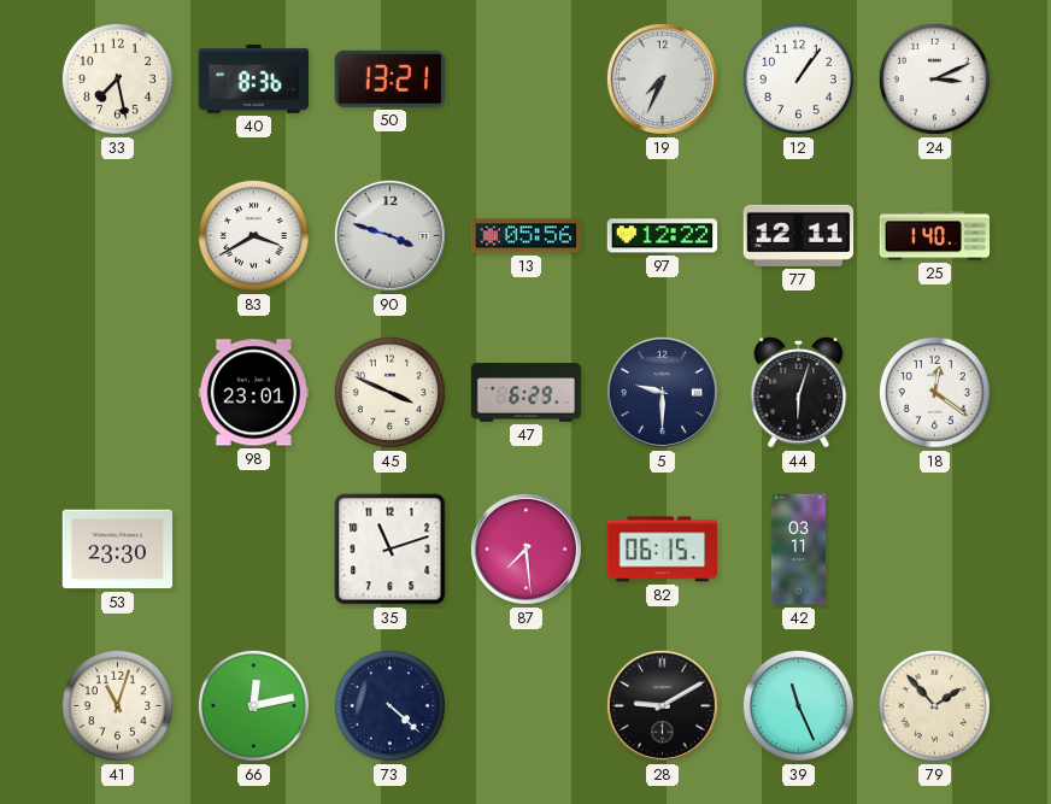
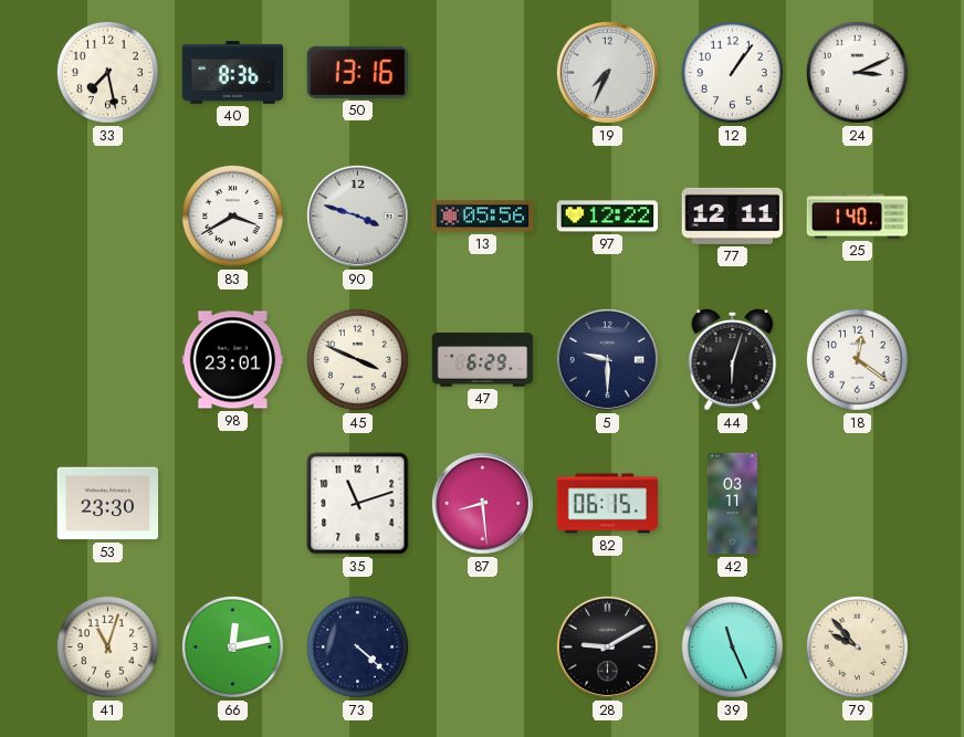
50: 13:21 -> 13:16
87: 7:29 -> 8:29
79: 1:53 -> 9:53
